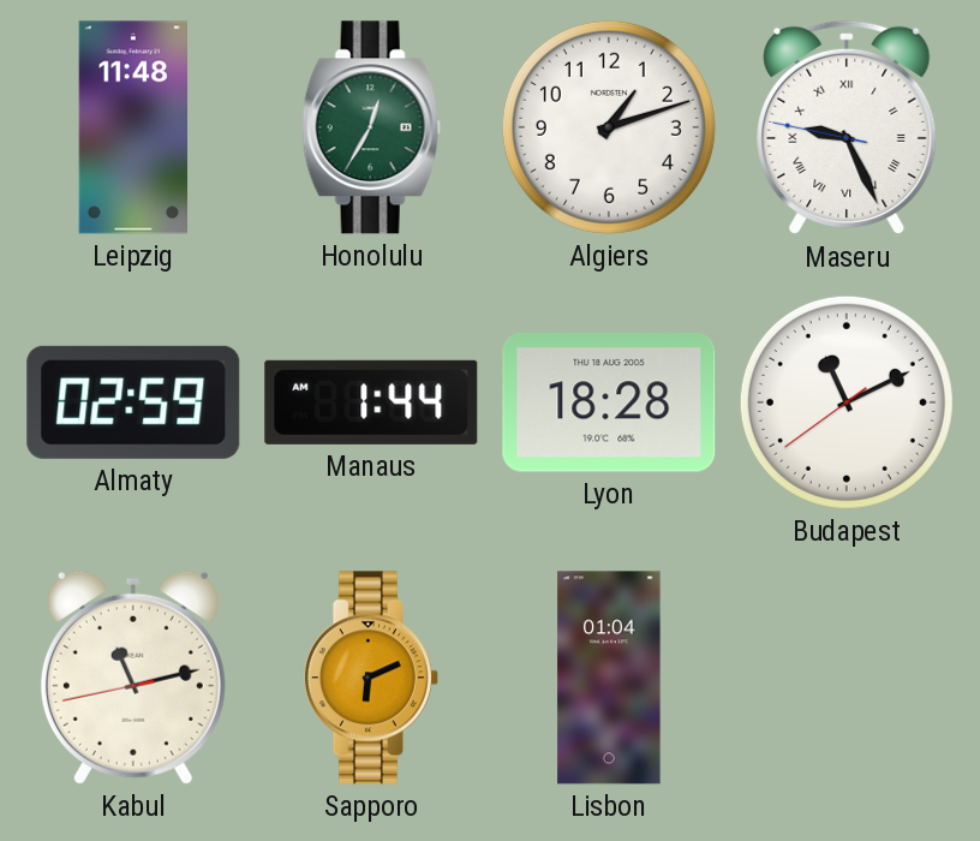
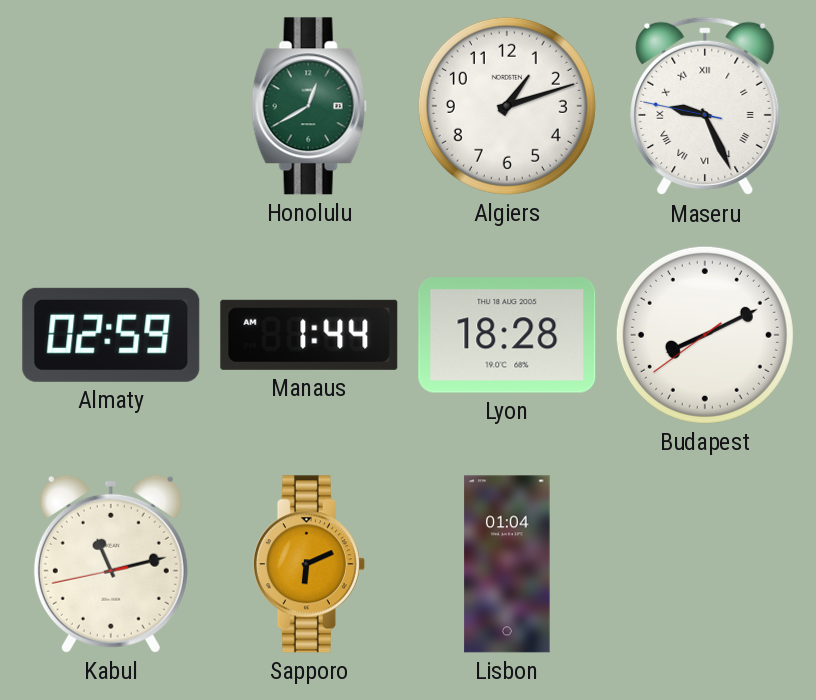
Leipzig: 11:48 -> none
Honolulu: 12:35 -> 12:40
Budapest: 11:10 -> 8:10
